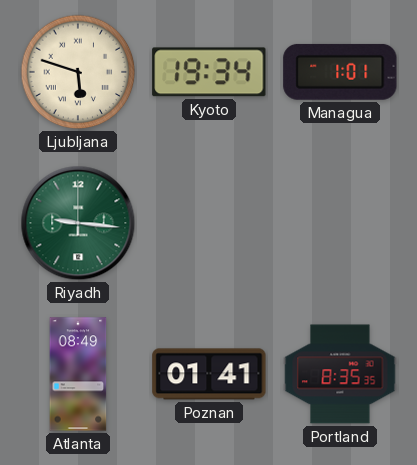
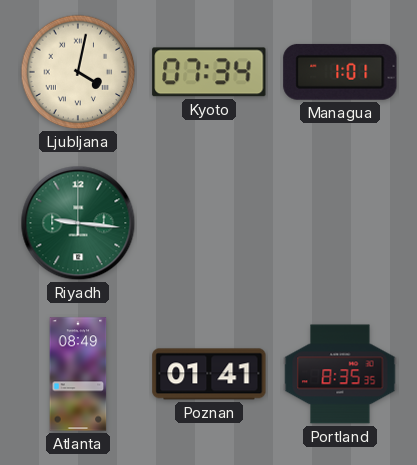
Ljubljana: 5:48 -> 4:02
Kyoto: 19:34 -> 07:34
